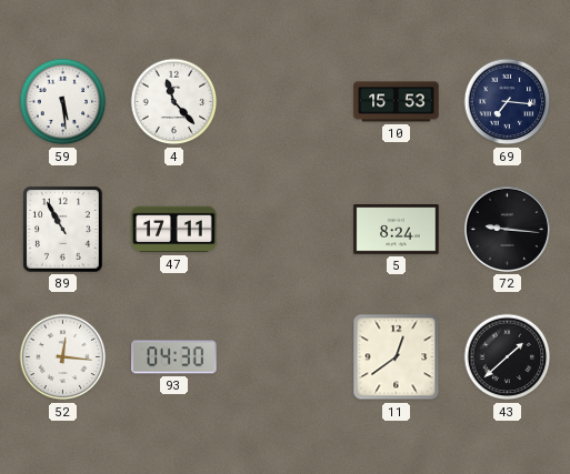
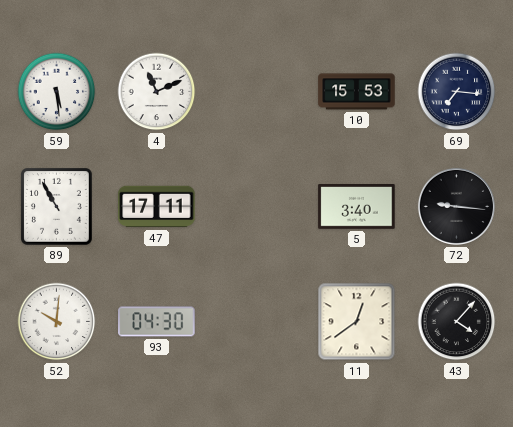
4: 11:23 -> 11:11
5: 8:24 -> 3:40
52: 12:16 -> 10:01
43: 1:38 -> 4:07
